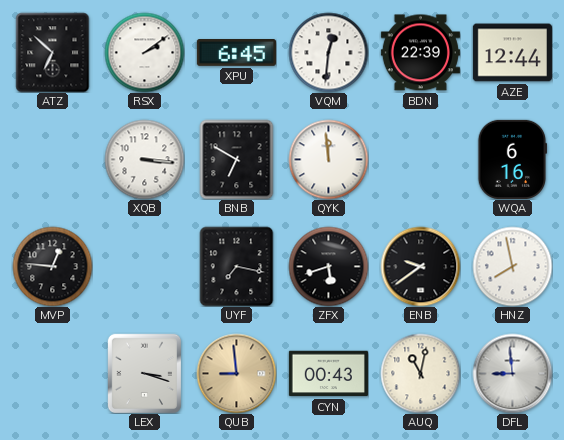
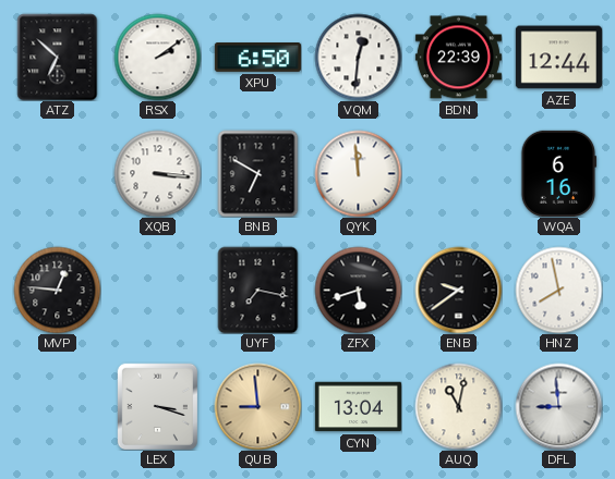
XPU: 6:45 -> 6:50
CYN: 00:43 -> 13:04
